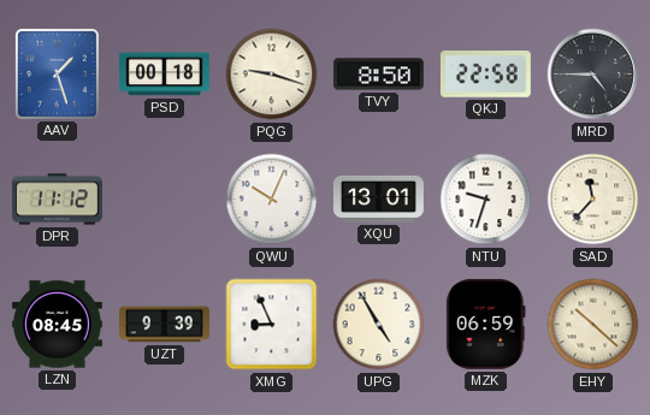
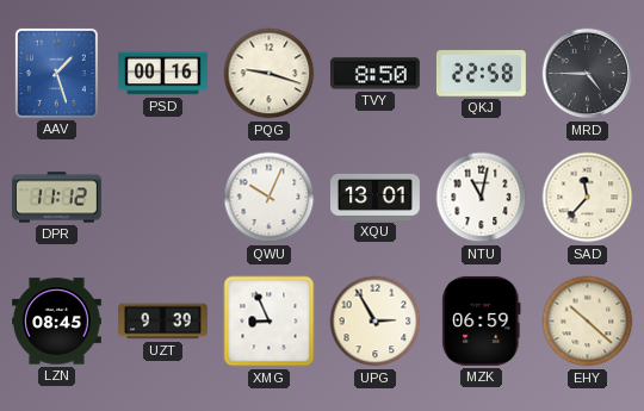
PSD: 00:18 -> 00:16
NTU: 9:33 -> 11:02
UPG: 4:55 -> 2:55
